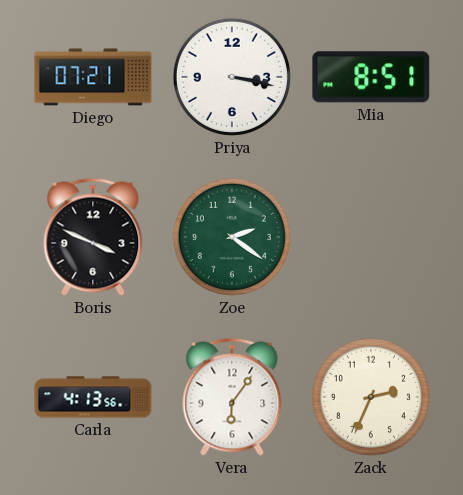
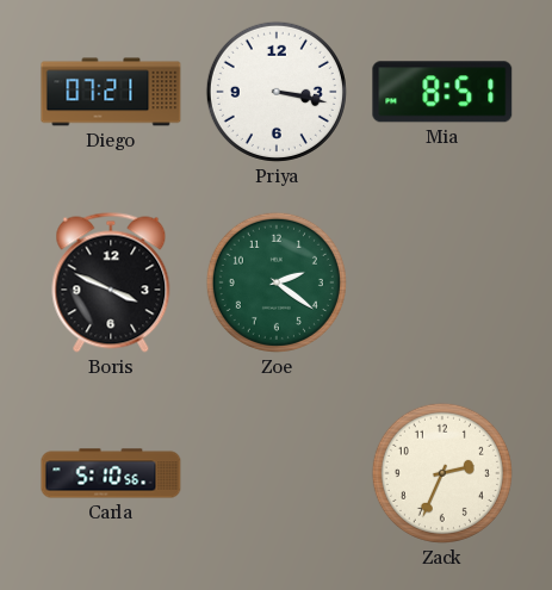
Carla: 4:13 -> 5:10
Vera: 6:06 -> none
